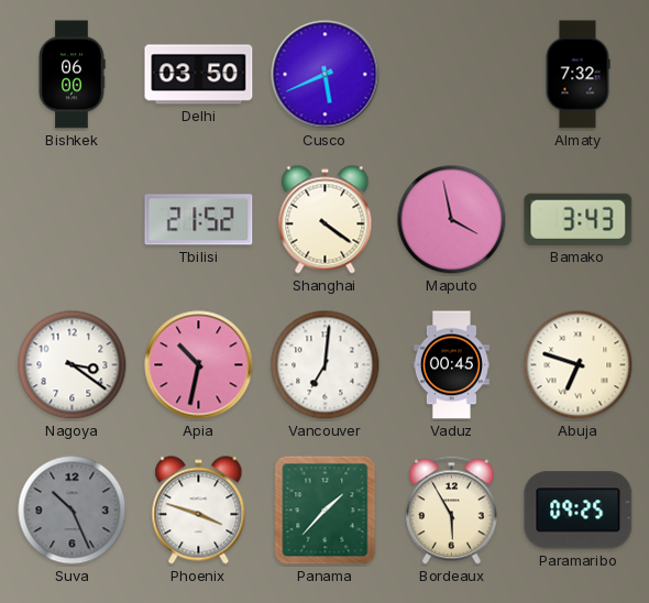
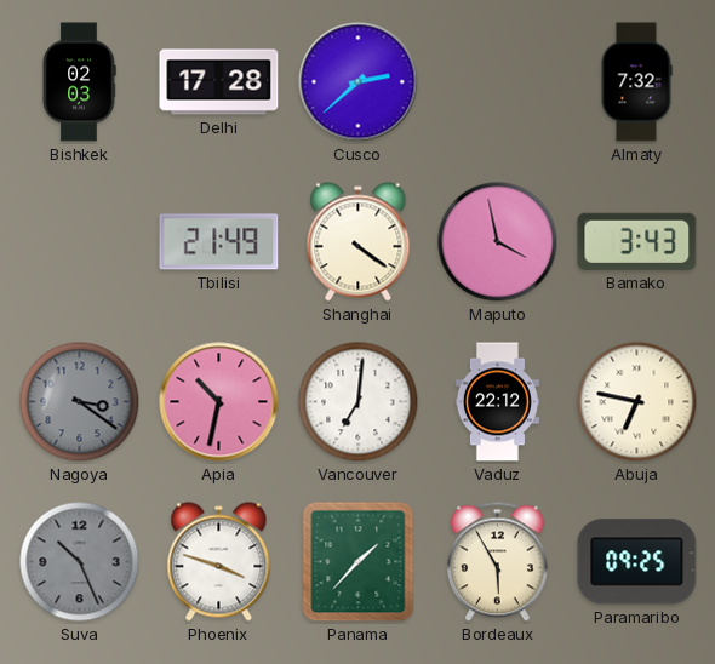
Bishkek: 06:00 -> 02:03
Delhi: 03:50 -> 17:28
Cusco: 5:41 -> 2:38
Tbilisi: 21:52 -> 21:49
Nagoya dial: white -> grey
Vaduz: 00:45 -> 22:12
Abuja: 6:48 -> 6:47
